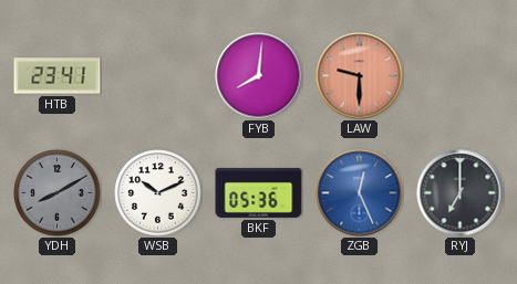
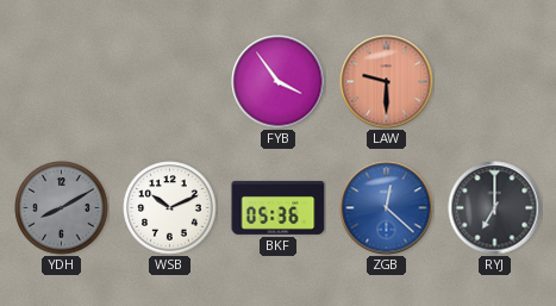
HTB: 23:41 -> none
FYB: 8:01 -> 3:54
ZGB: 12:26 -> 12:22
